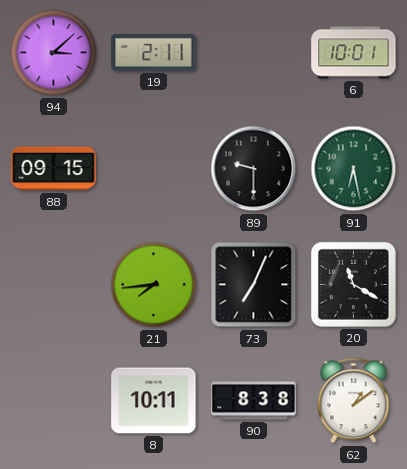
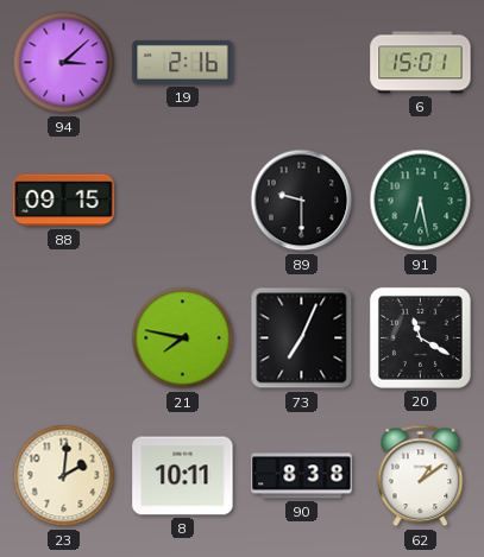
19: 2:11 -> 2:16
6: 10:01 -> 15:01
21: 7:44 -> 7:47
23: none -> 2:01
